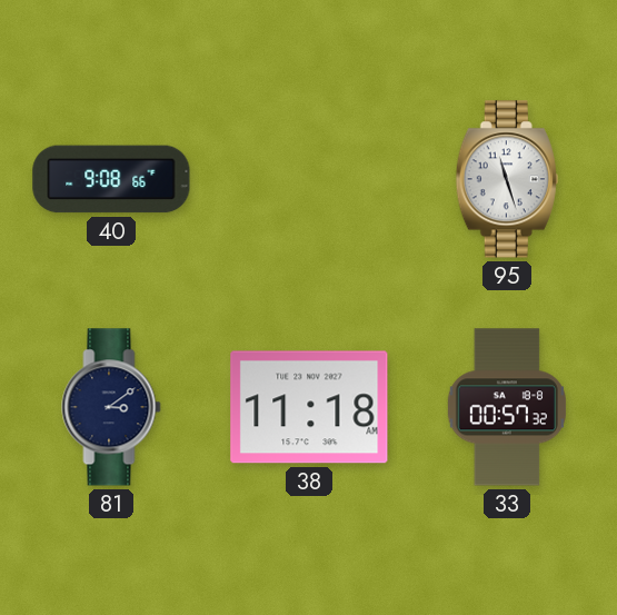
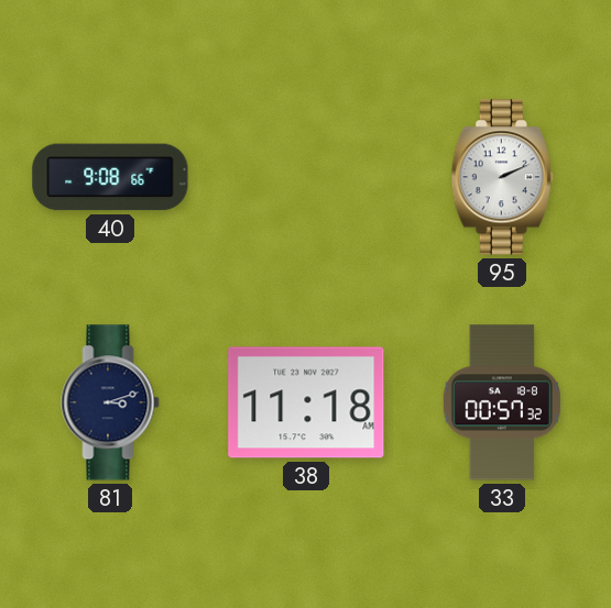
95: 11:27 -> 2:11
81: 3:09 -> 3:12
